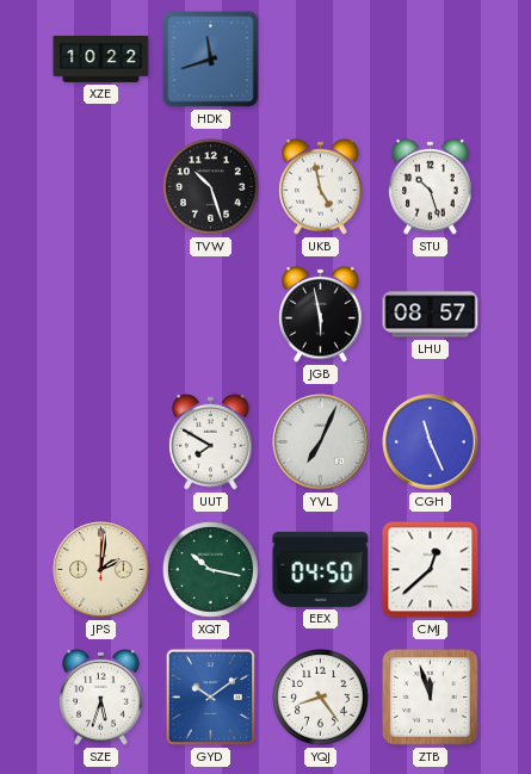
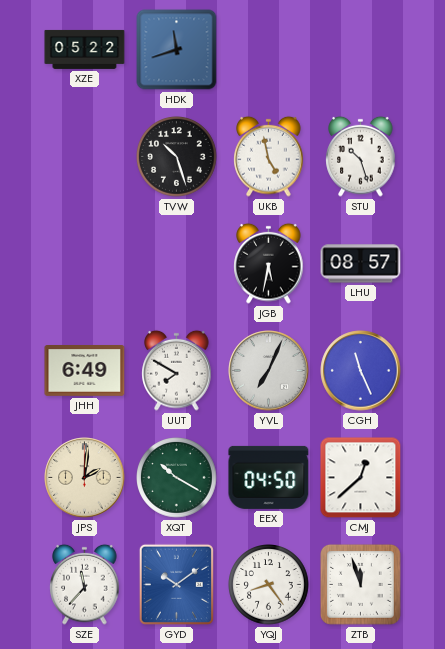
XZE: 10:22 -> 05:22
JGB: 5:58 -> 5:32
JHH: none -> 6:49
XQT: 10:17 -> 10:20
SZE: 5:33 -> 11:37
